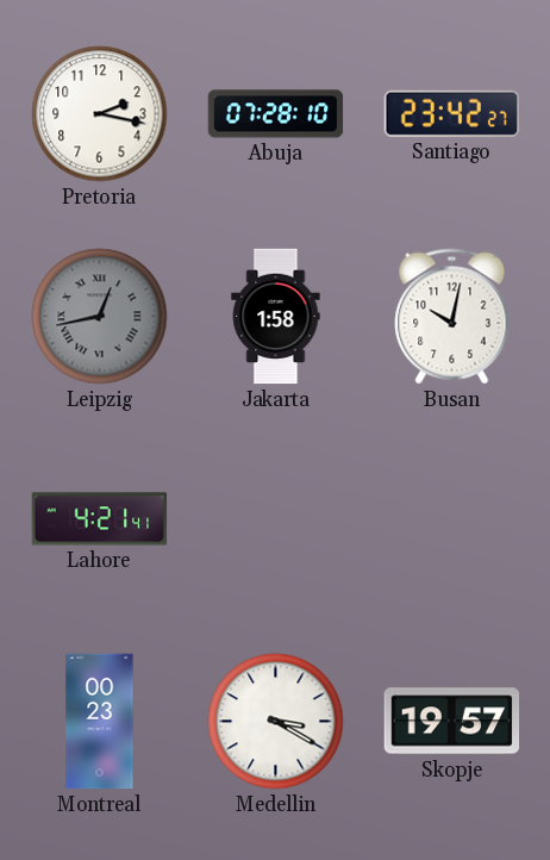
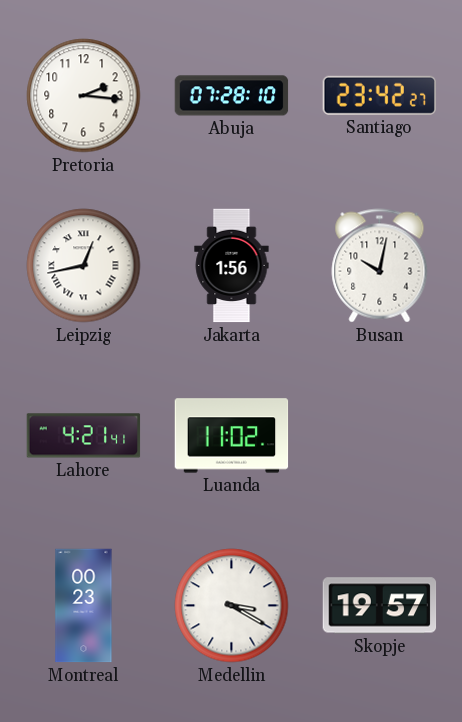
Pretoria: 2:17 -> 2:16
Leipzig dial: grey -> white
Jakarta: 1:58 -> 1:56
Luanda: none -> 11:02
